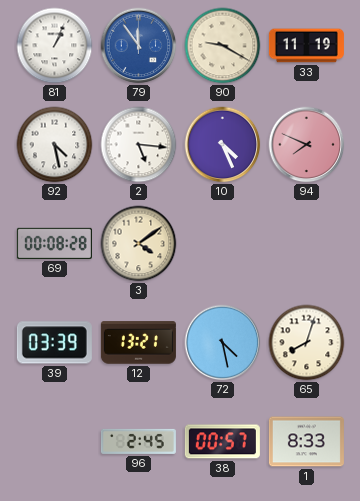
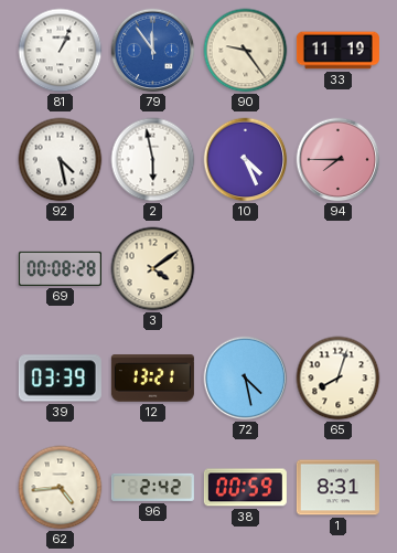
90: 9:20 -> 9:24
2: 5:16 -> 5:58
94: 7:49 -> 7:45
62: none -> 4:44
96: 2:45 -> 2:42
38: 00:57 -> 00:59
1: 8:33 -> 8:31
